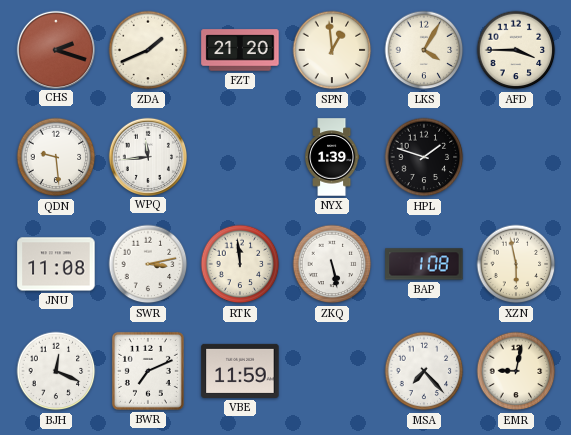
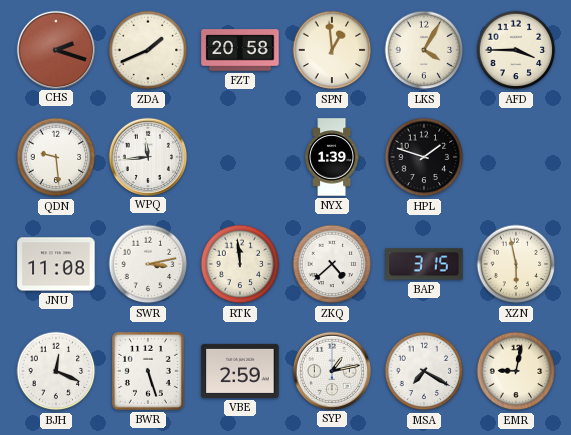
FZT: 21:20 -> 20:58
ZKQ: 5:28 -> 4:38
BAP: 1:08 -> 3:15
BWR: 7:11 -> 5:27
VBE: 11:59 -> 2:59
SYP: none -> 1:13
MSA: 7:23 -> 7:20
